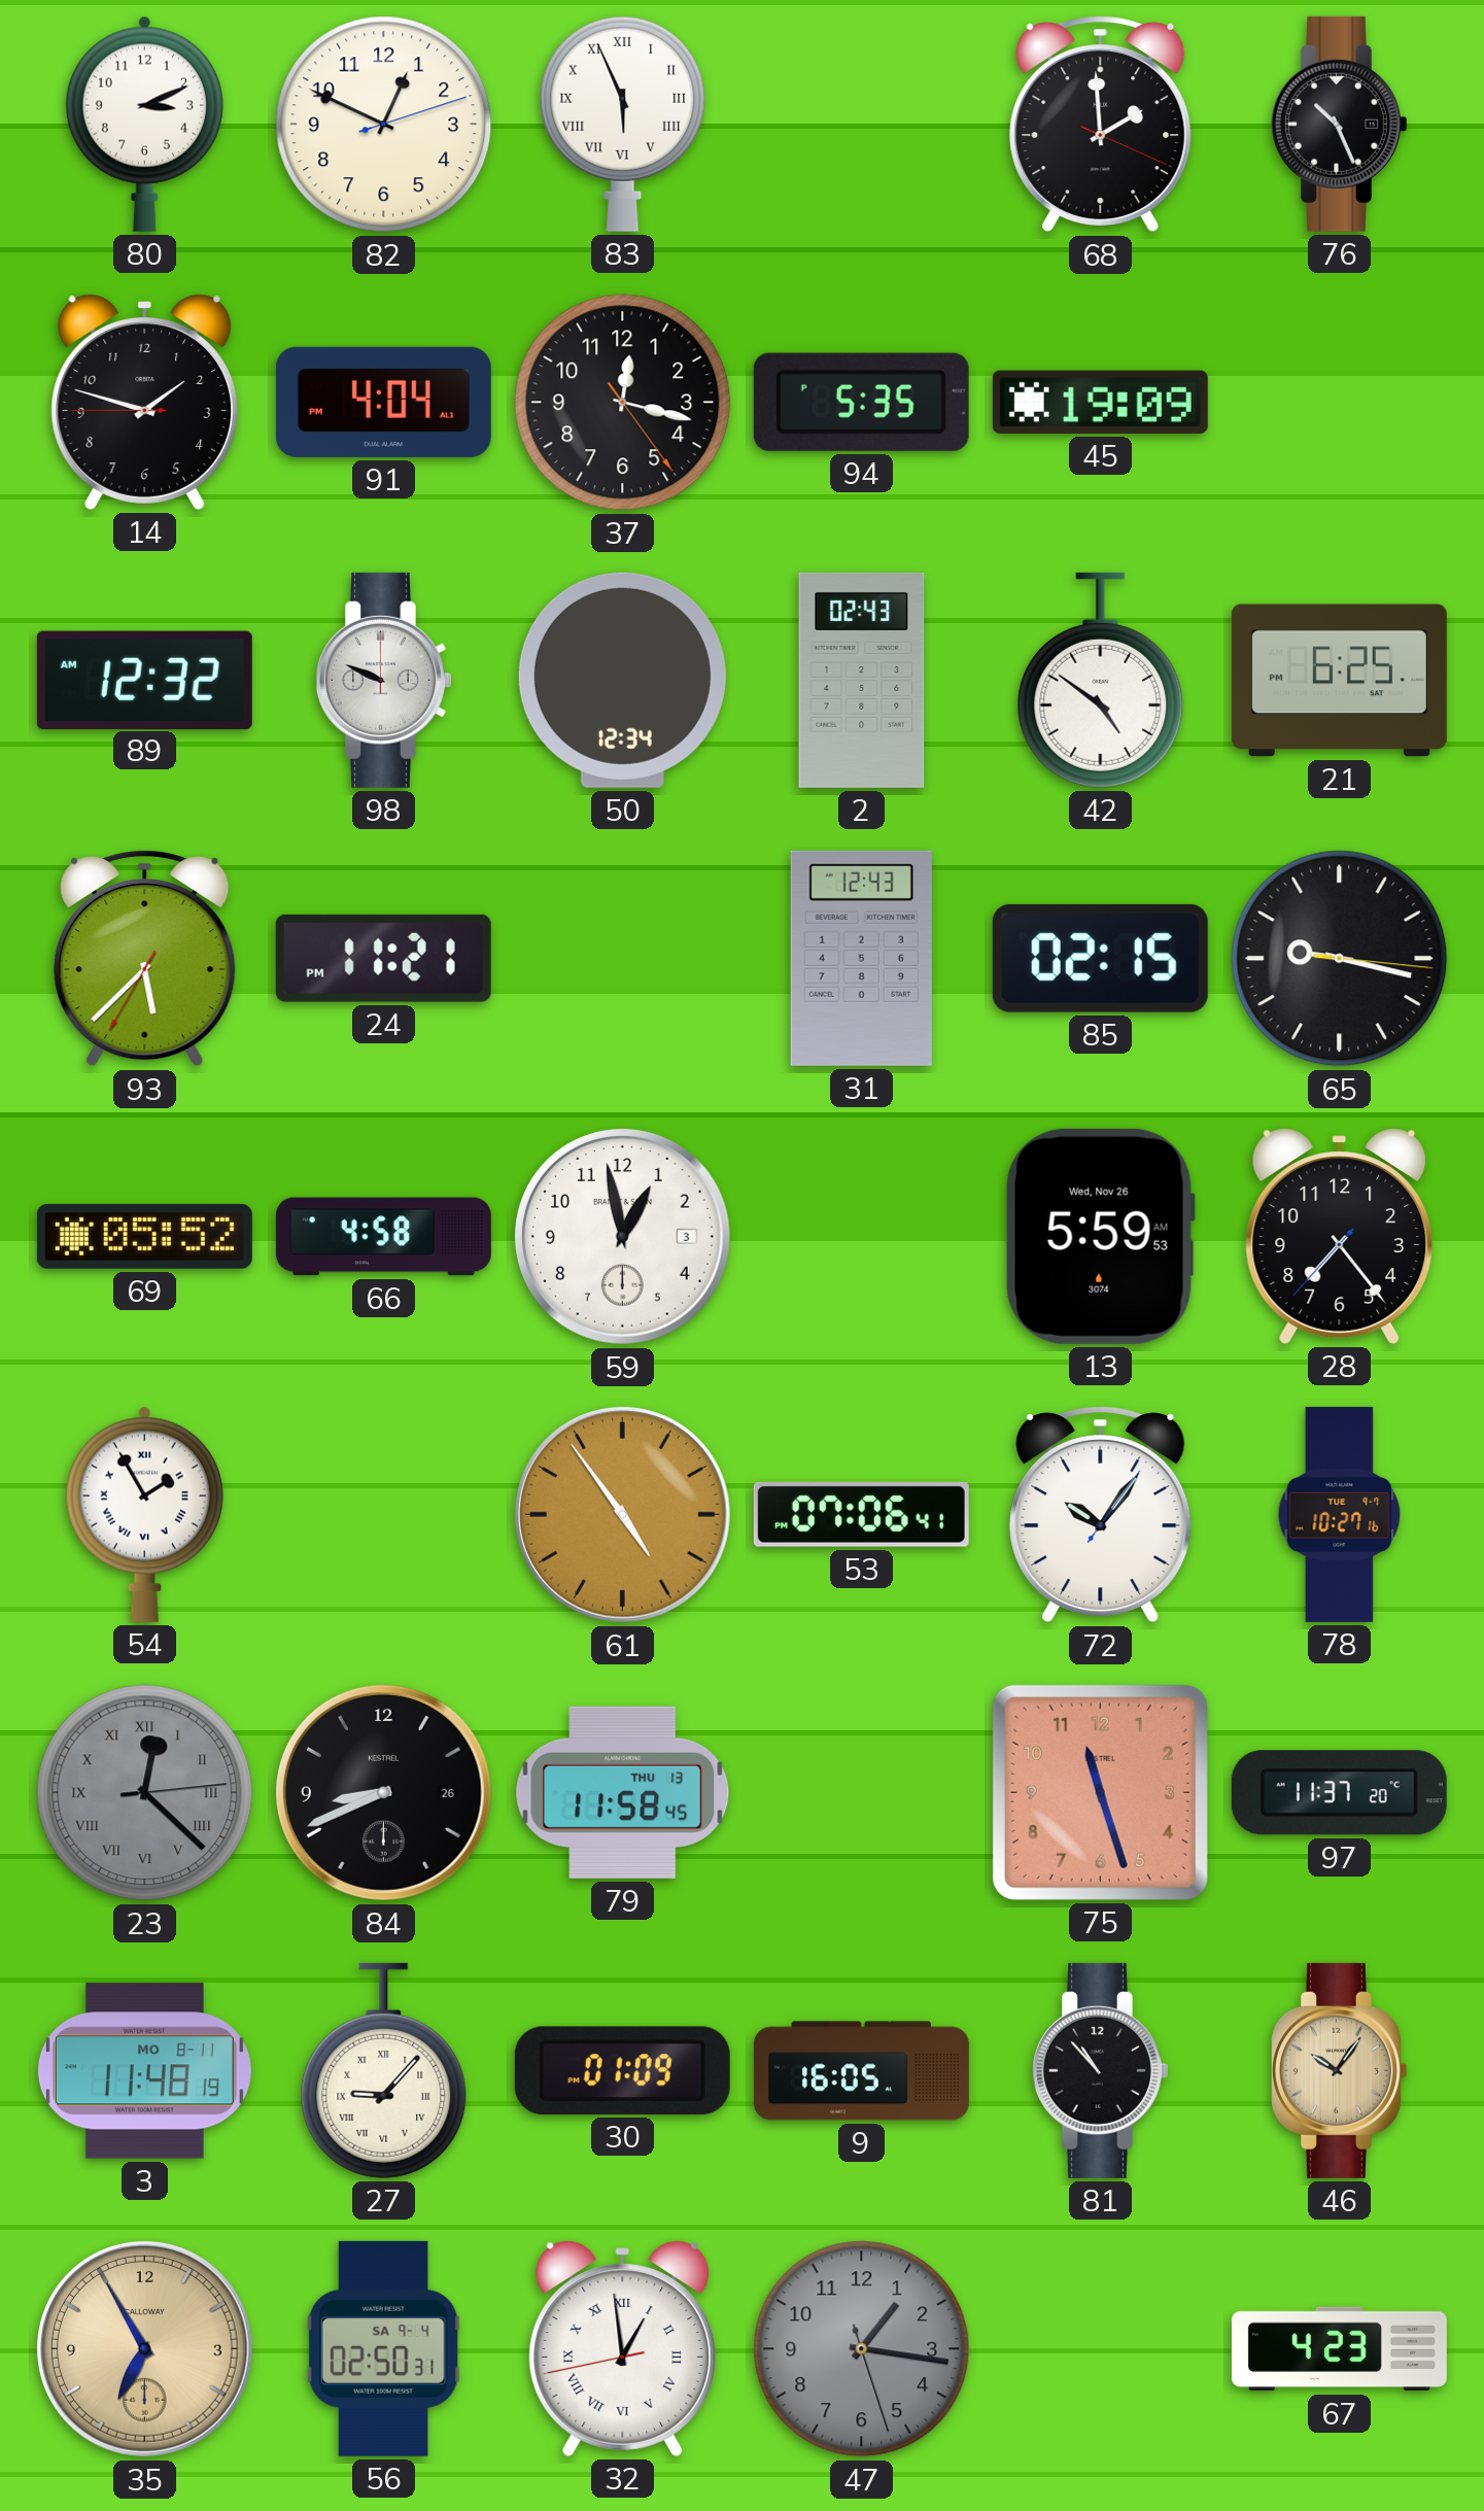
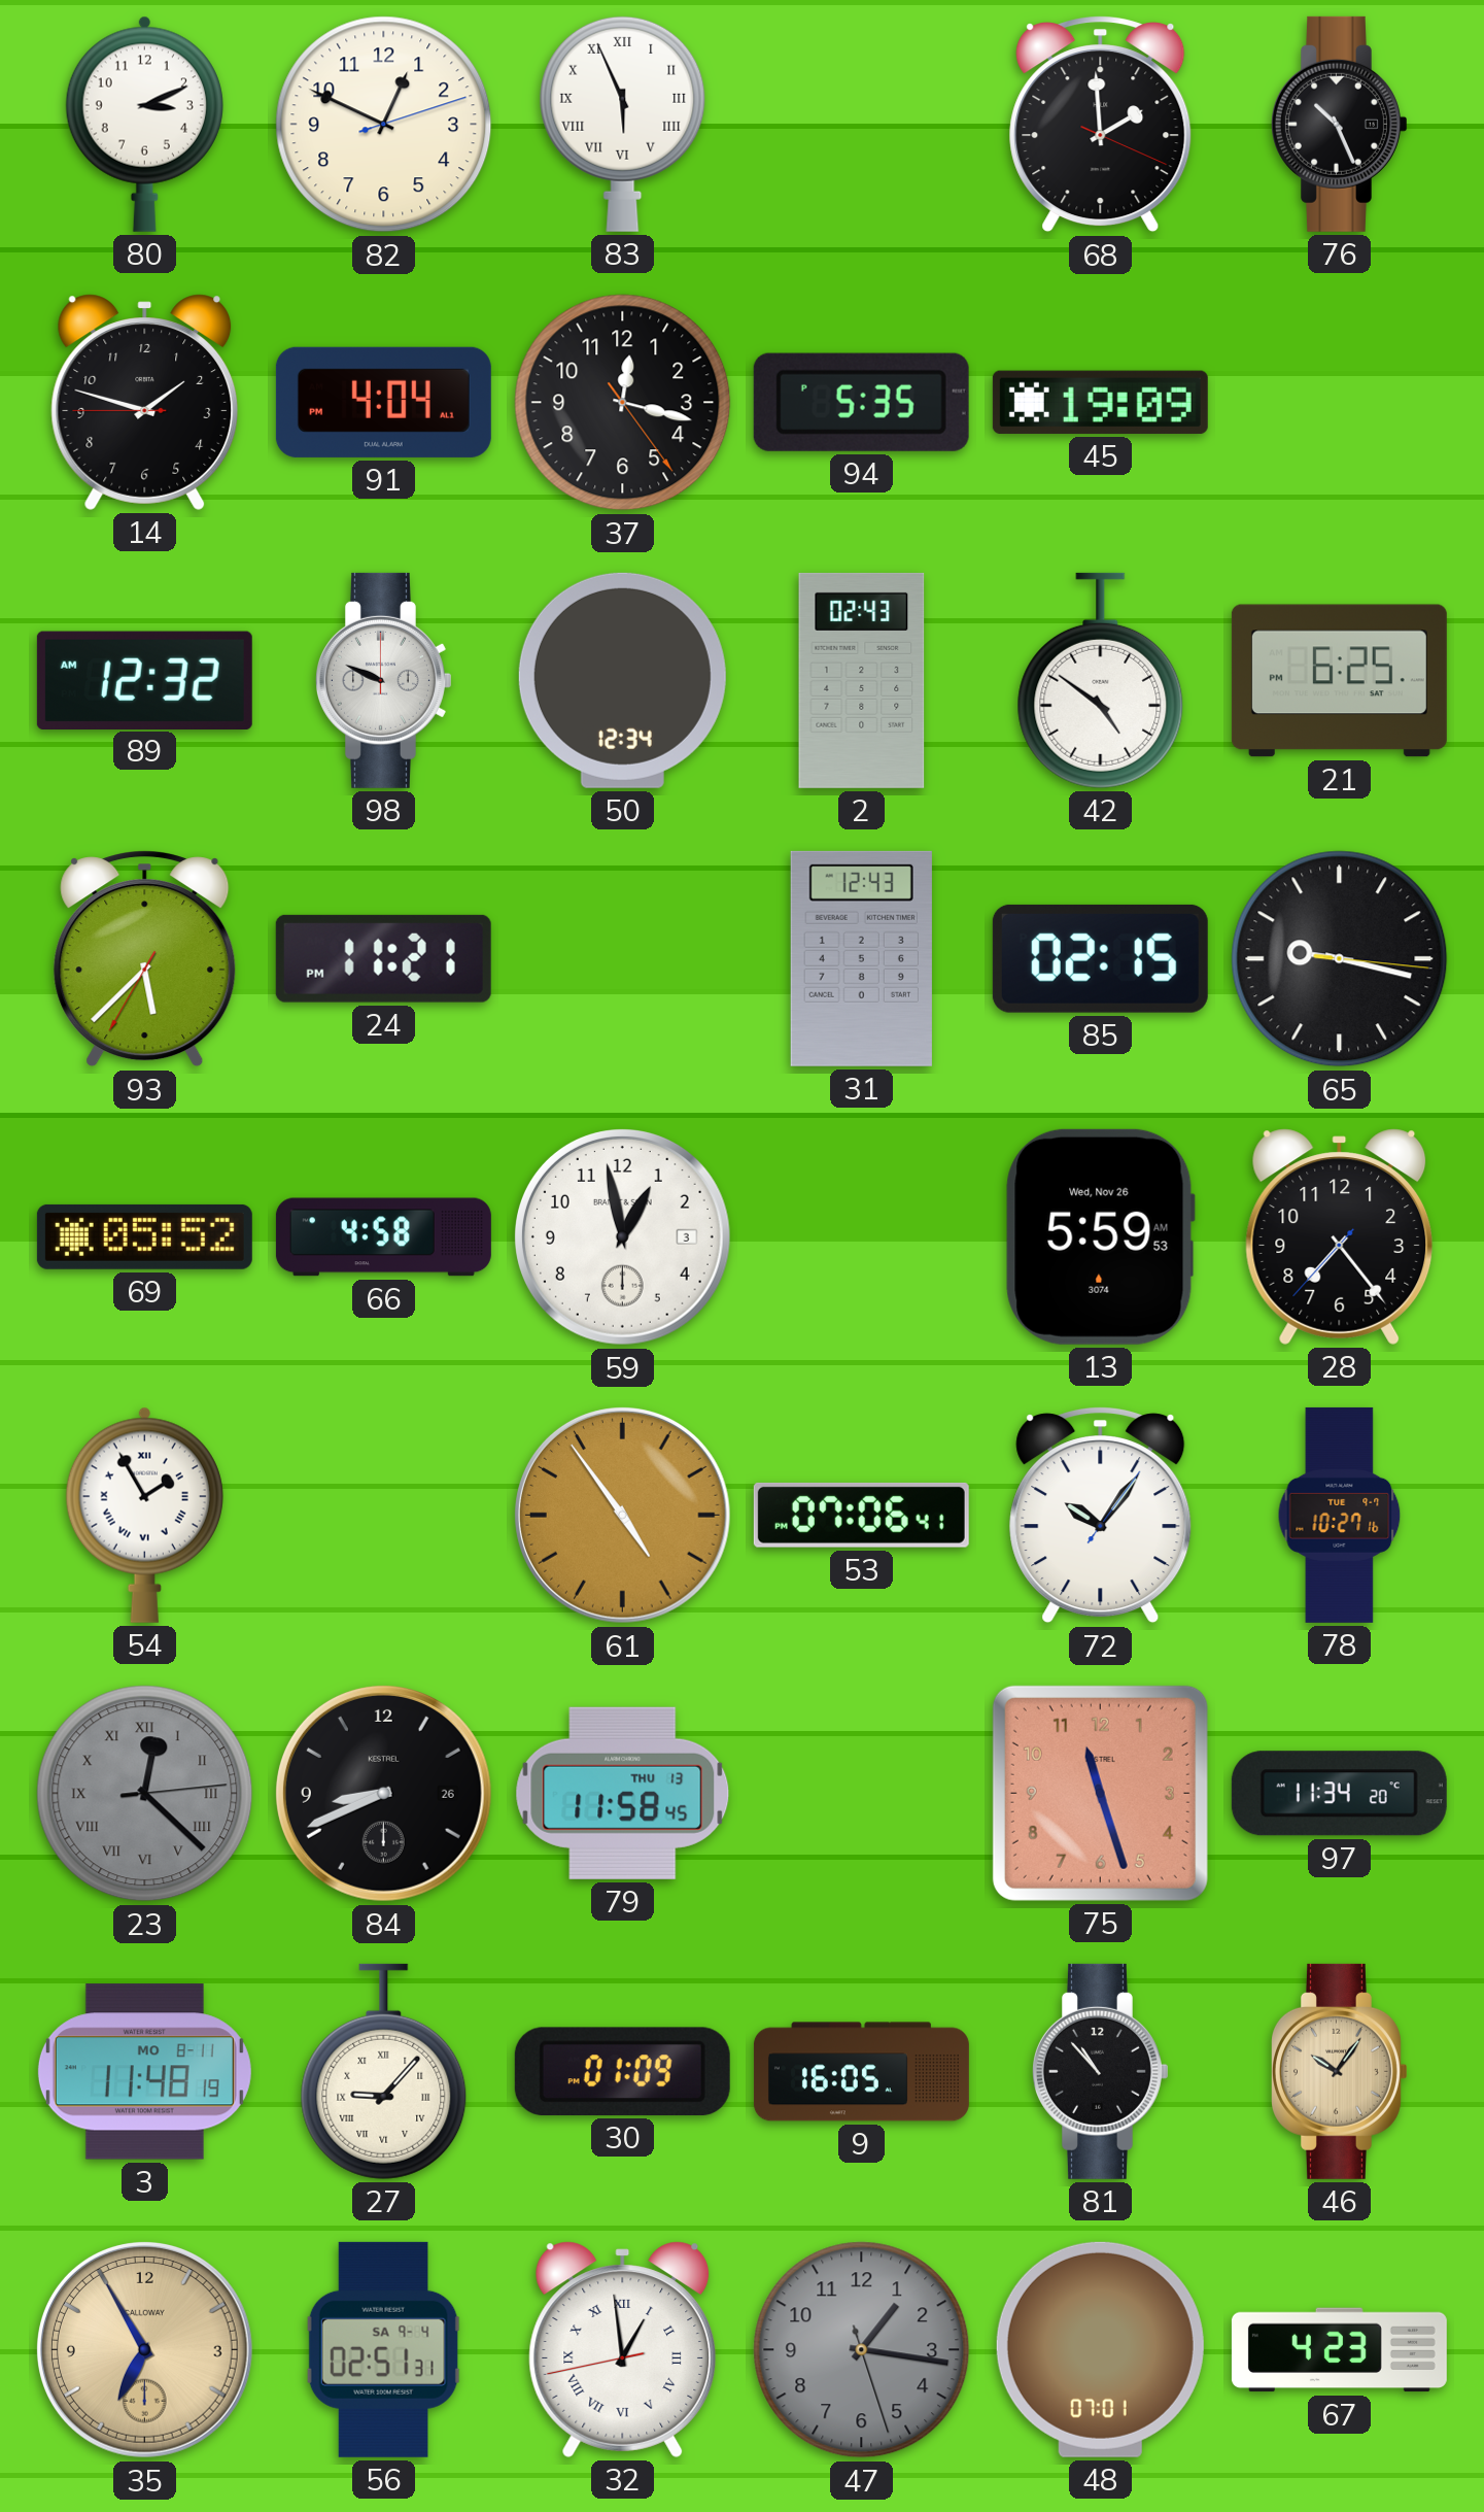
97: 11:37 -> 11:34
56: 02:50 -> 02:51
48: none -> 07:01
